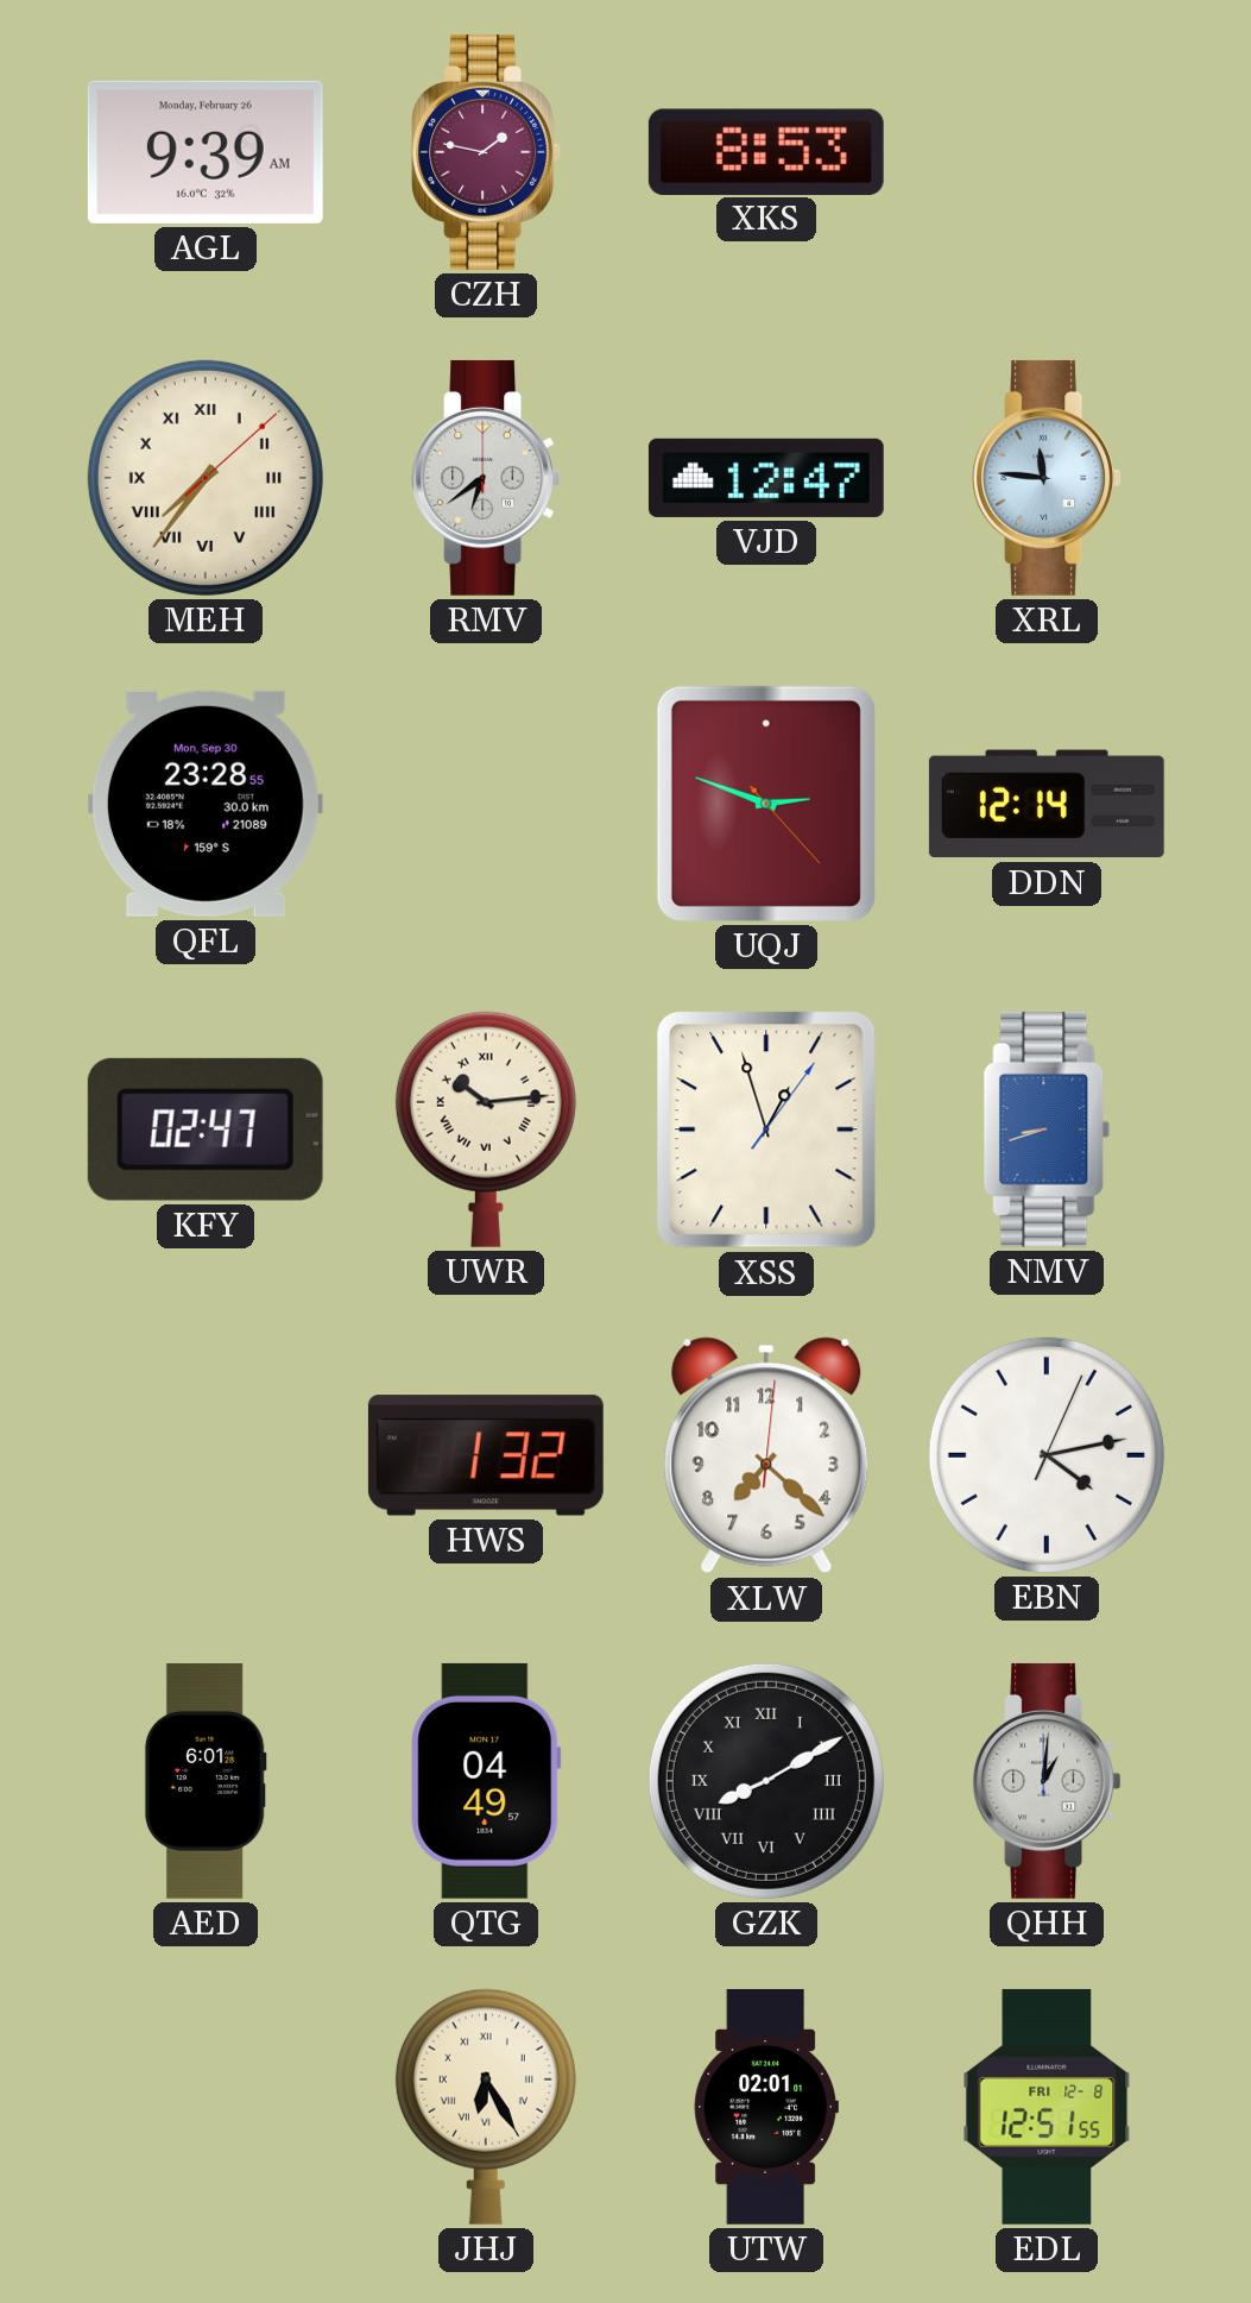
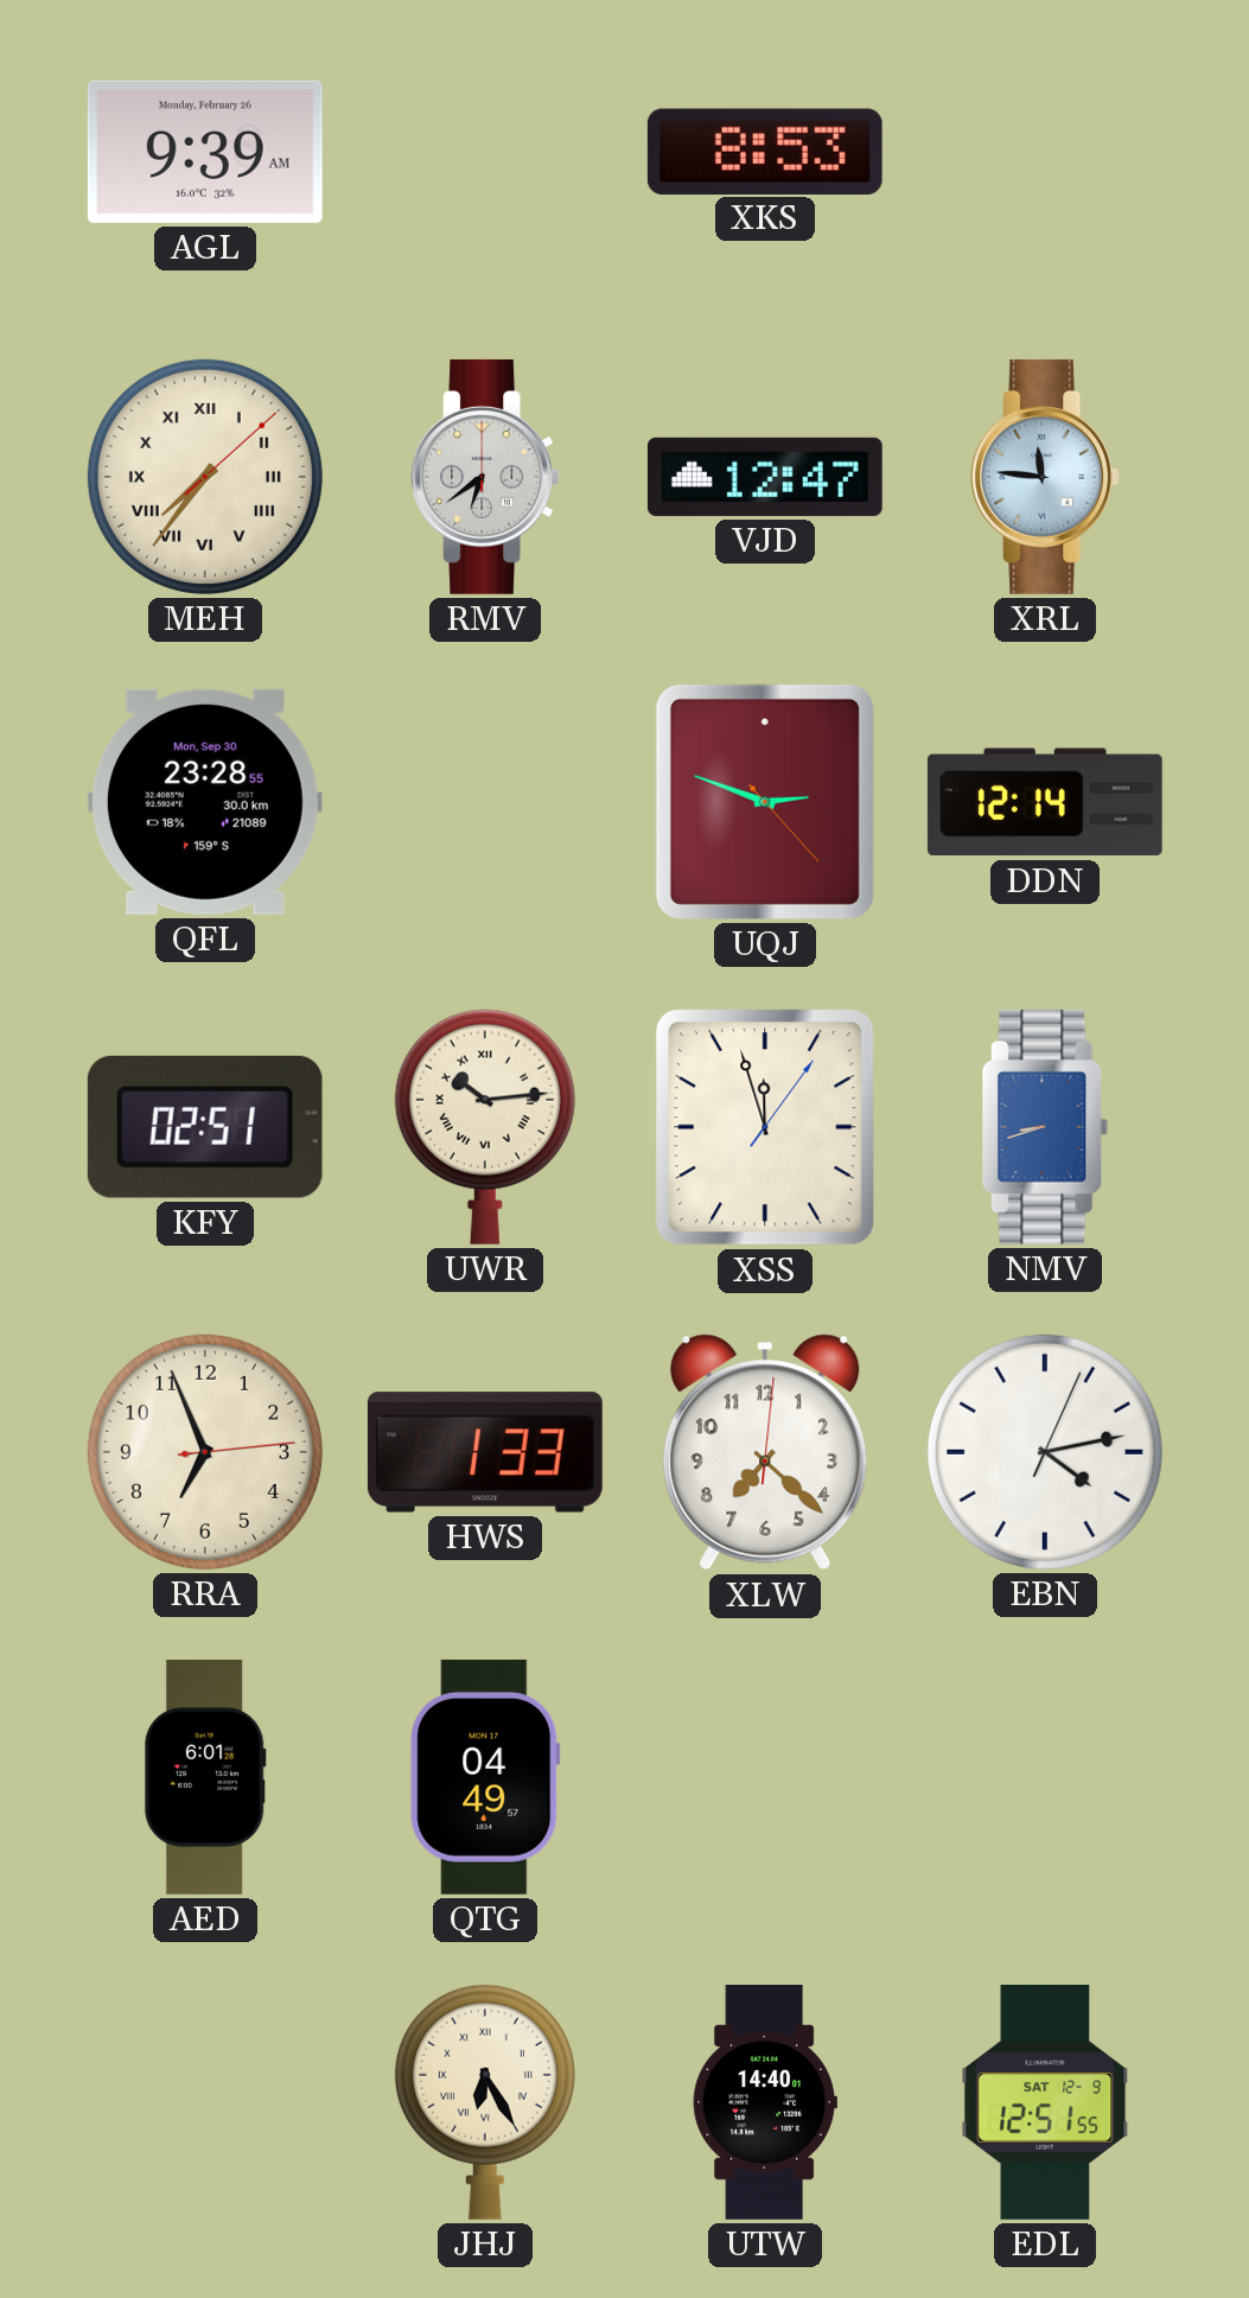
CZH: 1:47 -> none
KFY: 02:47 -> 02:51
XSS: 12:57 -> 11:57
RRA: none -> 6:56
HWS: 1:32 -> 1:33
GZK: 8:10 -> none
QHH: 1:01 -> none
UTW: 02:01 -> 14:40
EDL date: FRI 12-8 -> SAT 12-9
